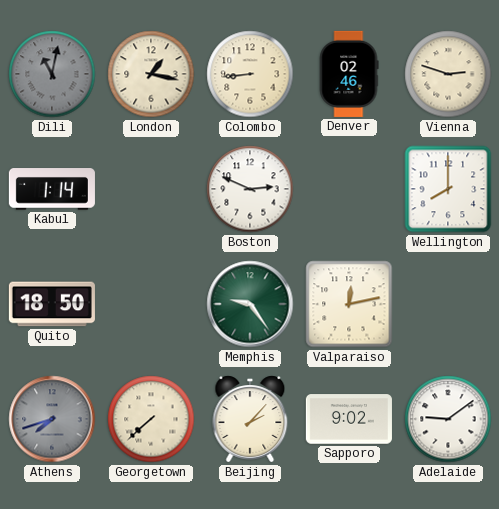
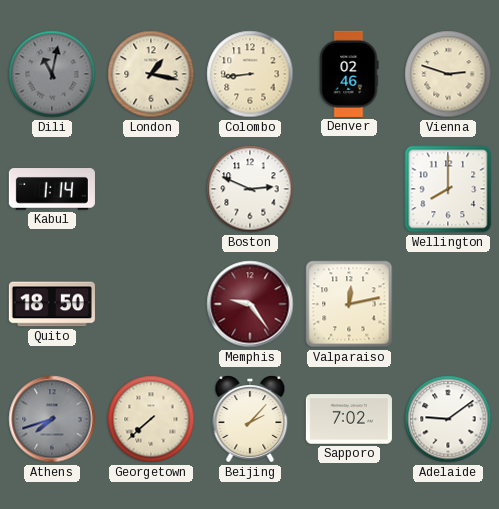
Memphis dial: green -> burgundy
Sapporo: 9:02 -> 7:02
